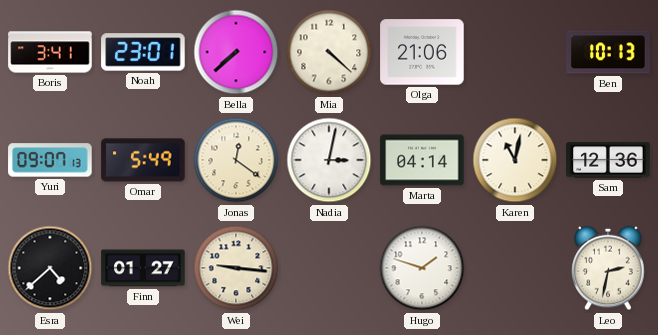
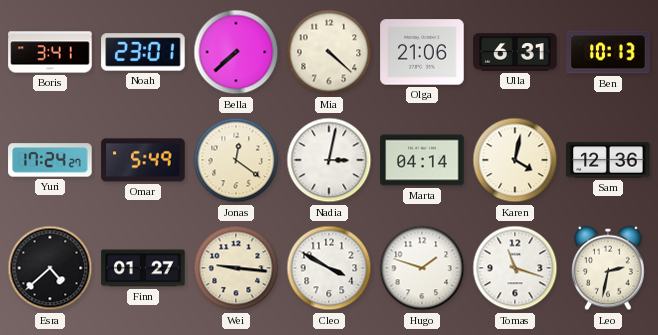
Ulla: none -> 6:31
Yuri: 09:07 -> 17:24
Karen: 11:02 -> 4:02
Cleo: none -> 3:50
Tomas: none -> 11:18
